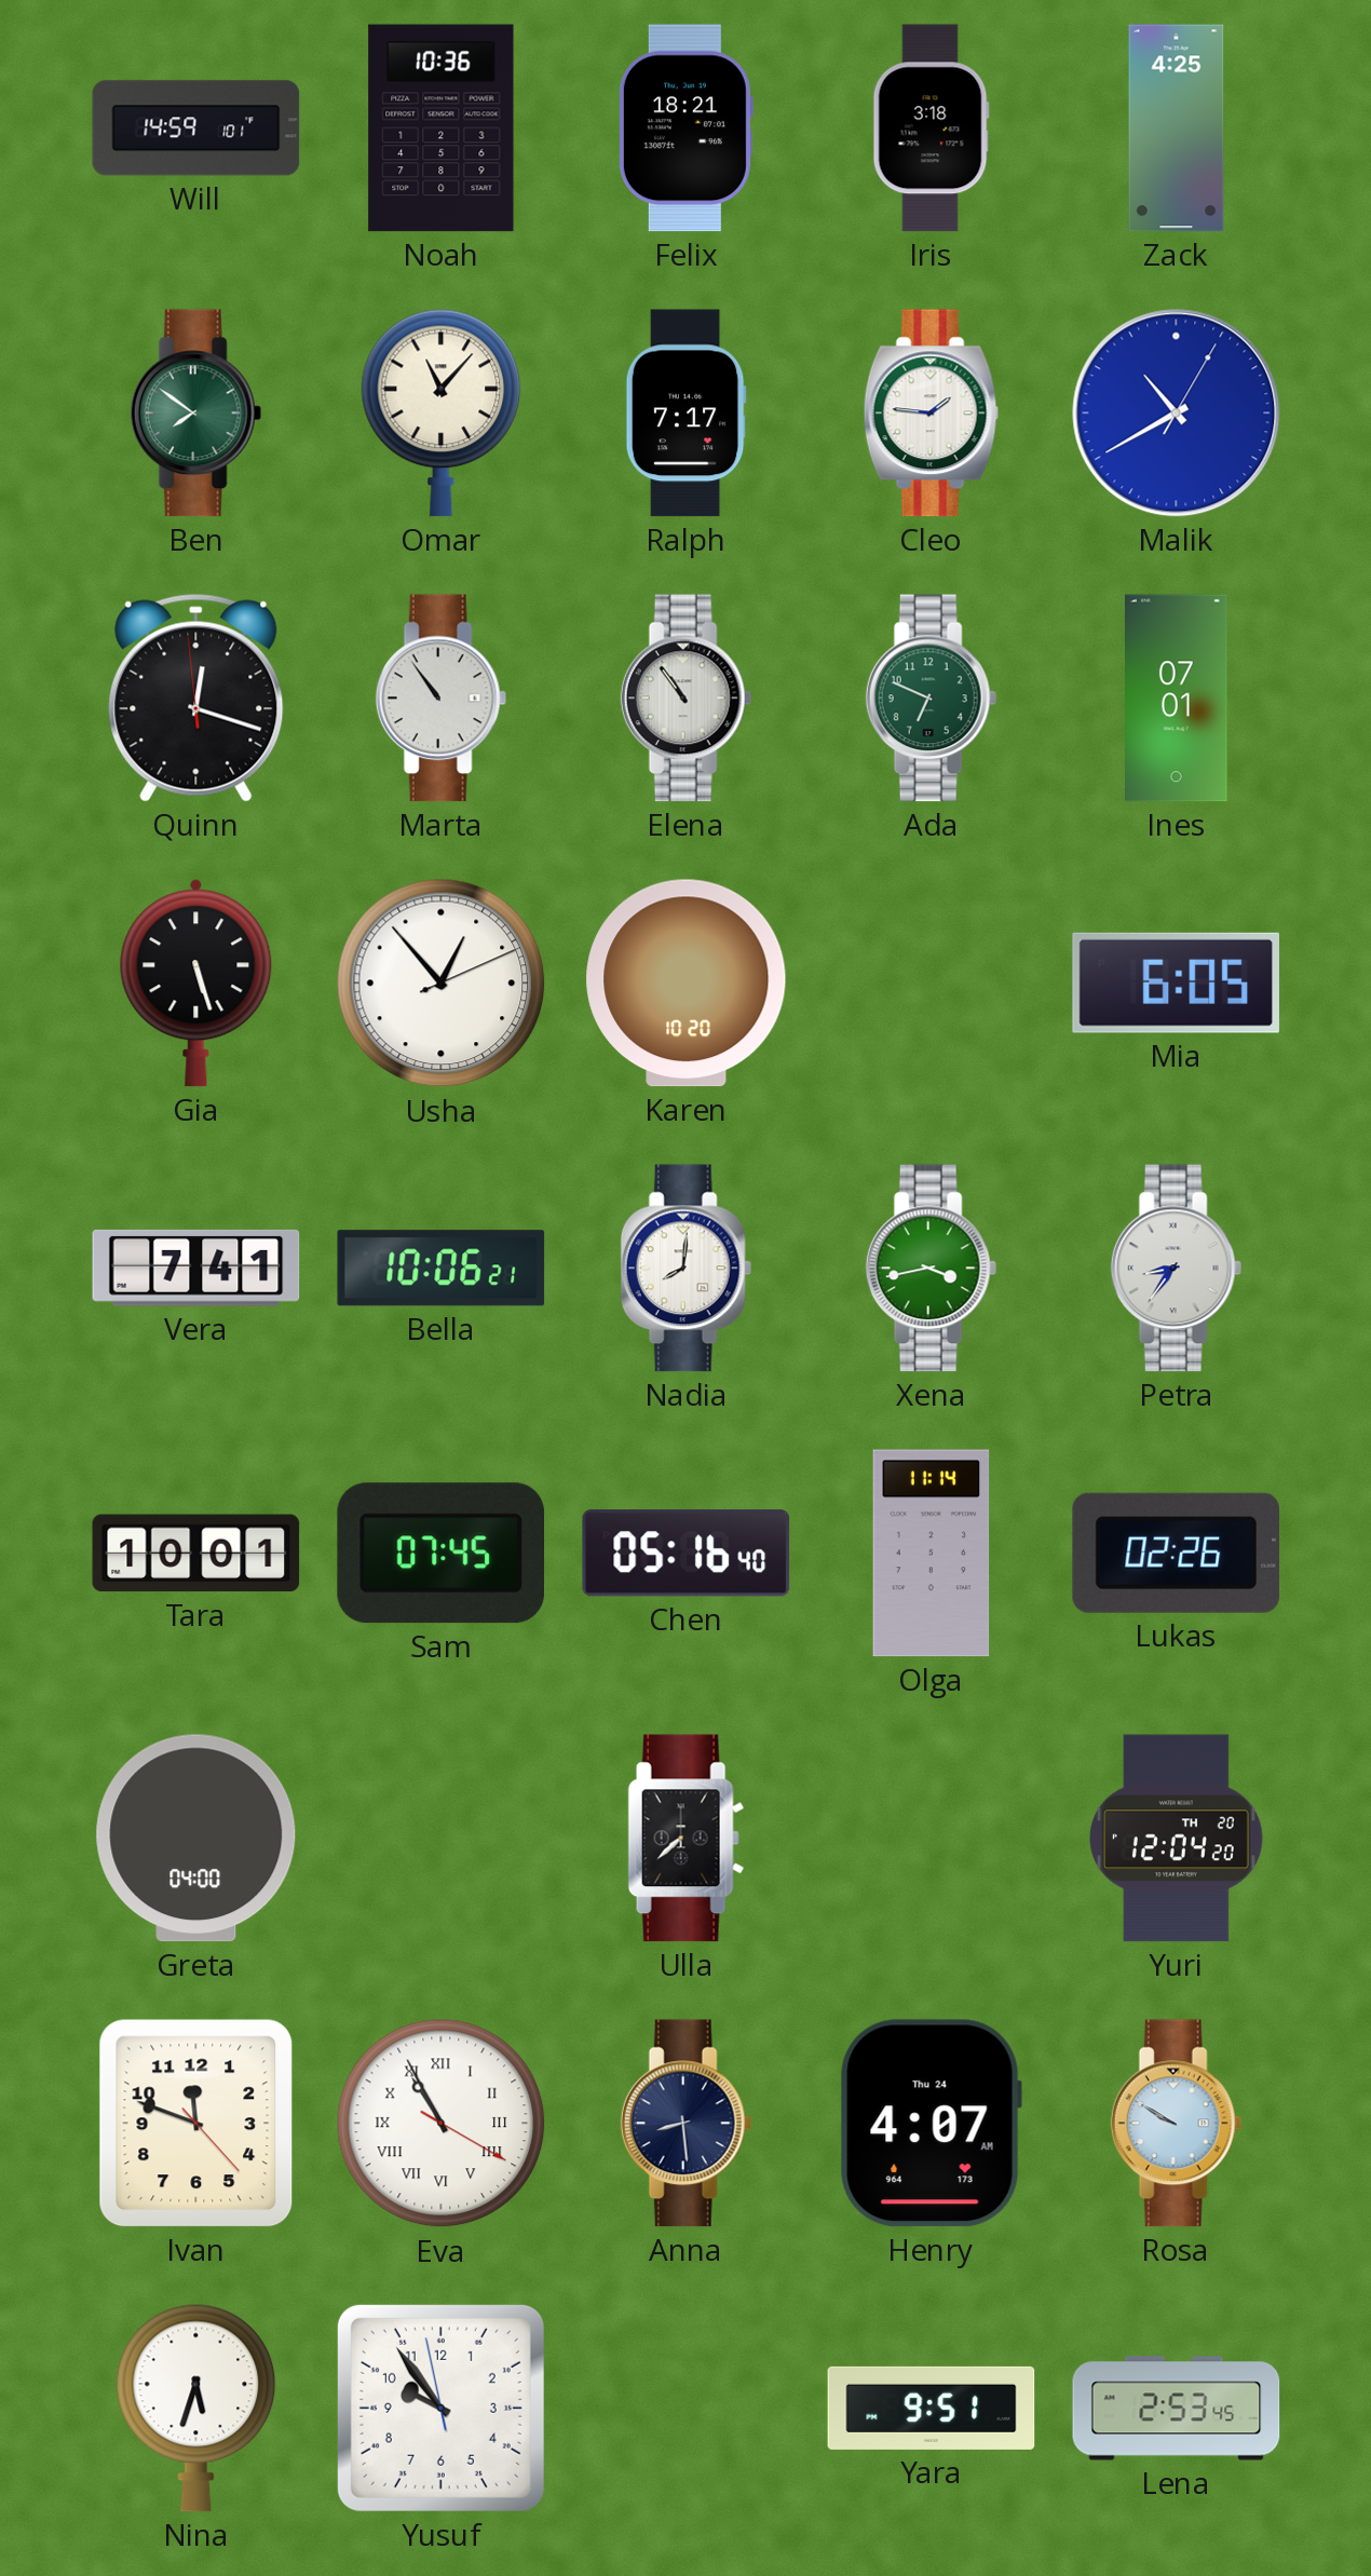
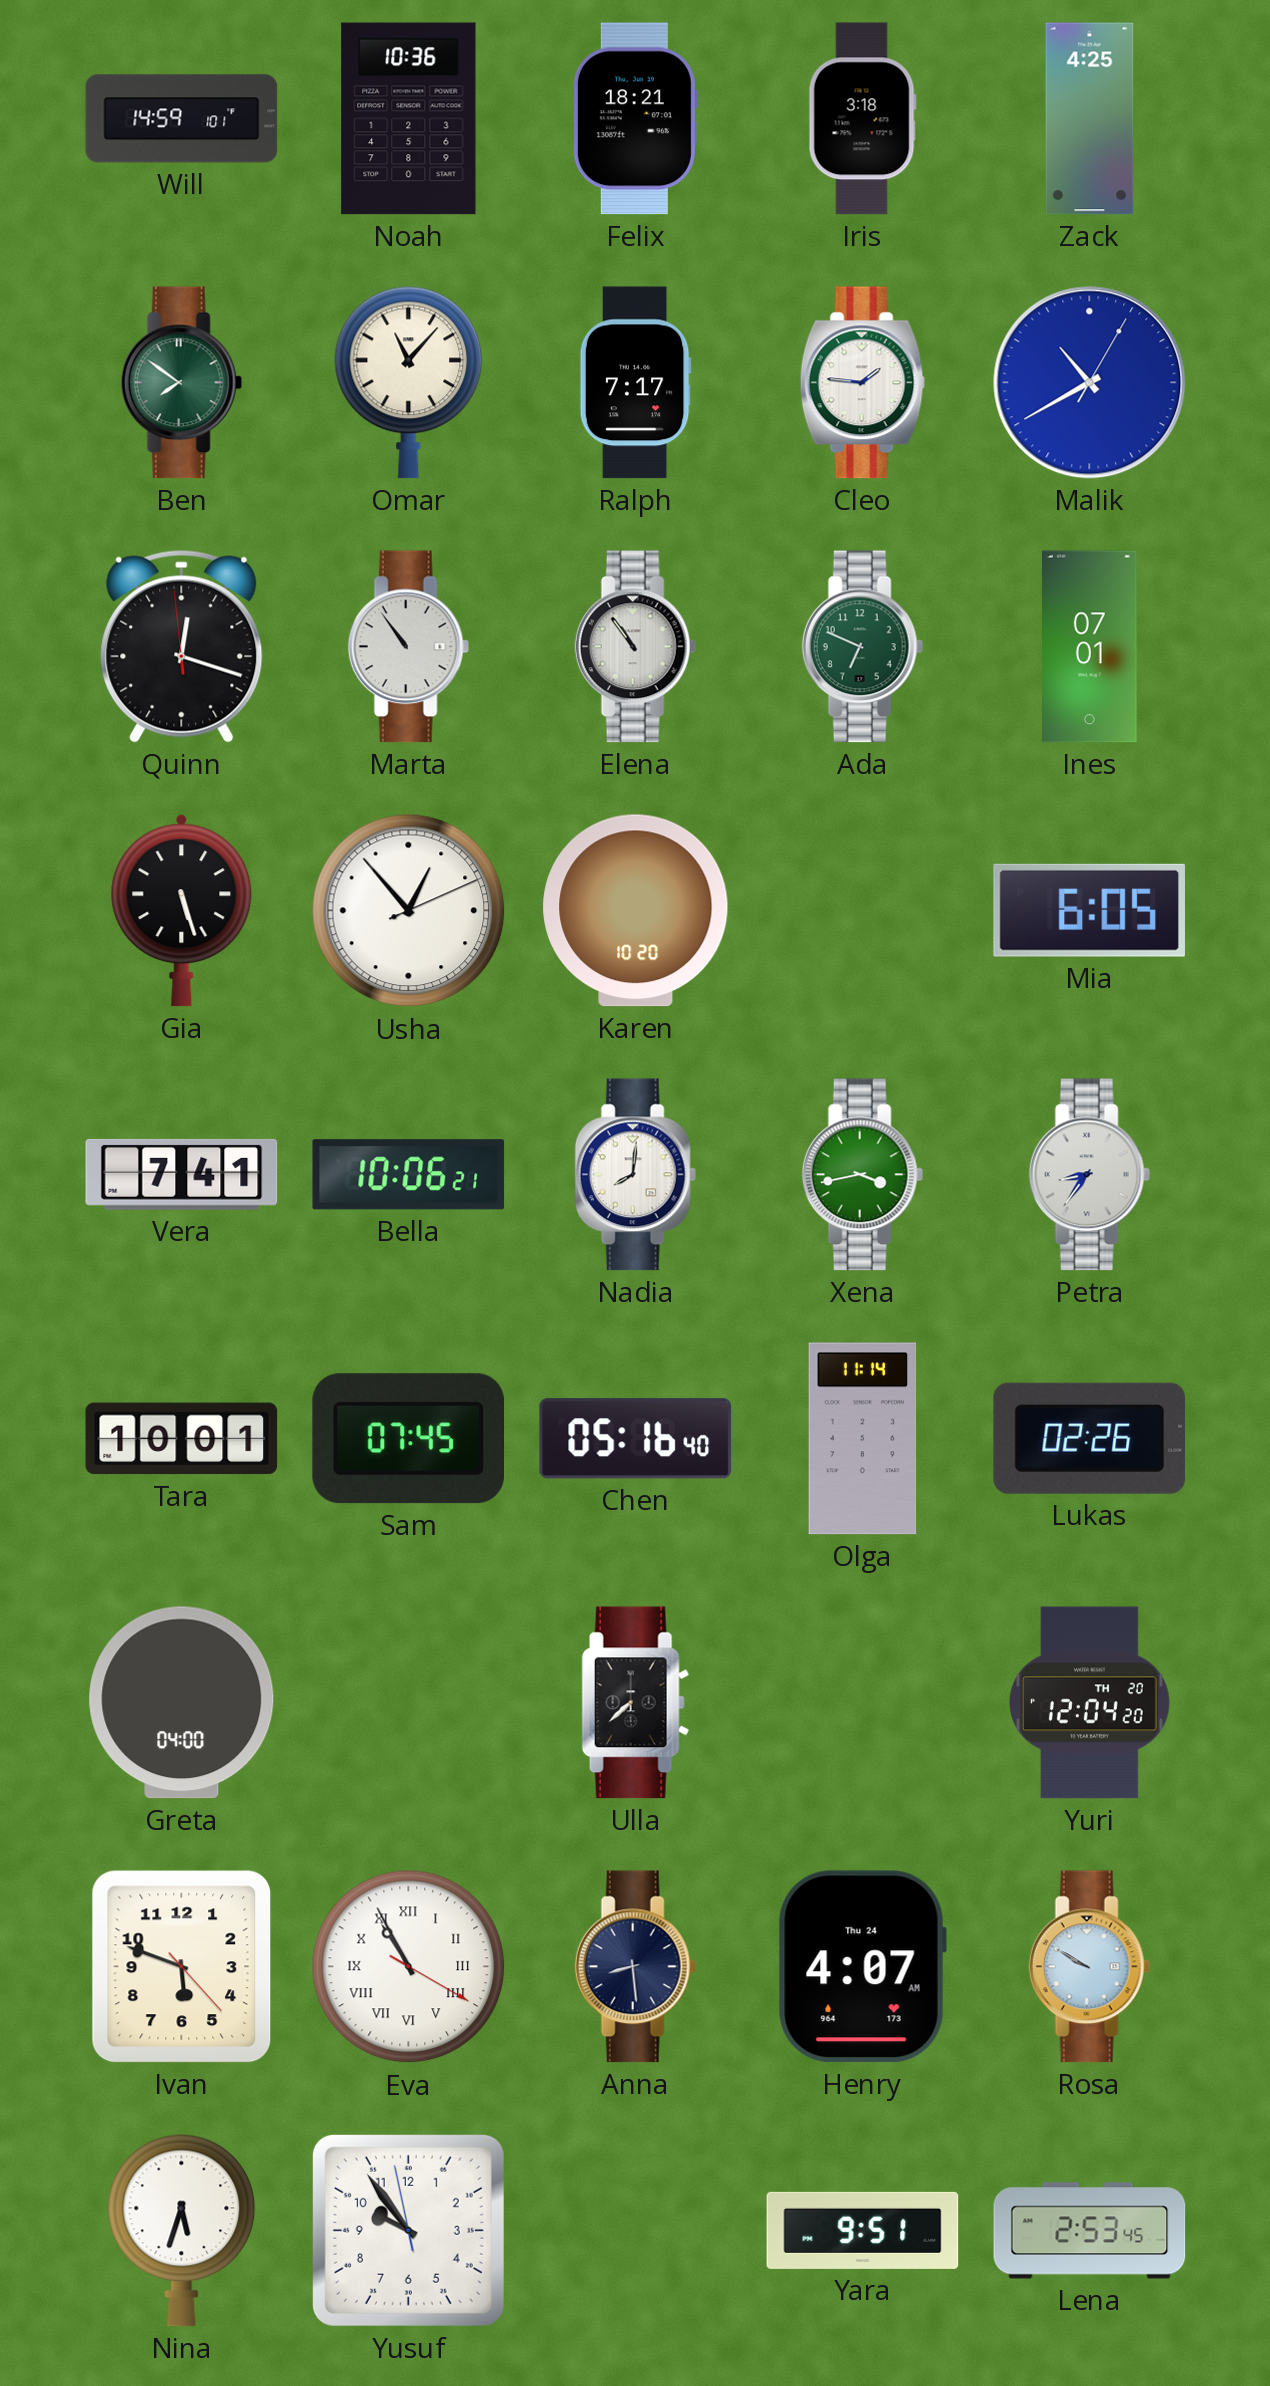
Ivan: 11:48 -> 5:48
